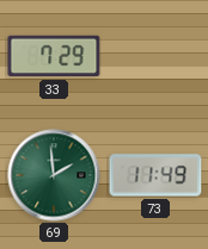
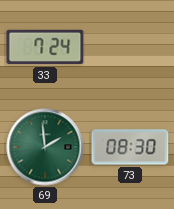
33: 7:29 -> 7:24
73: 11:49 -> 08:30
